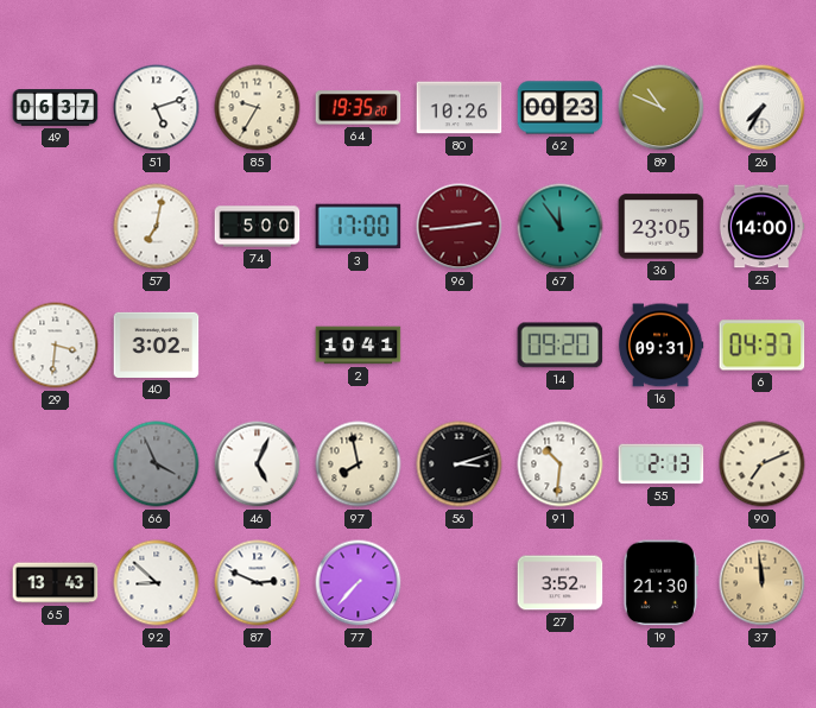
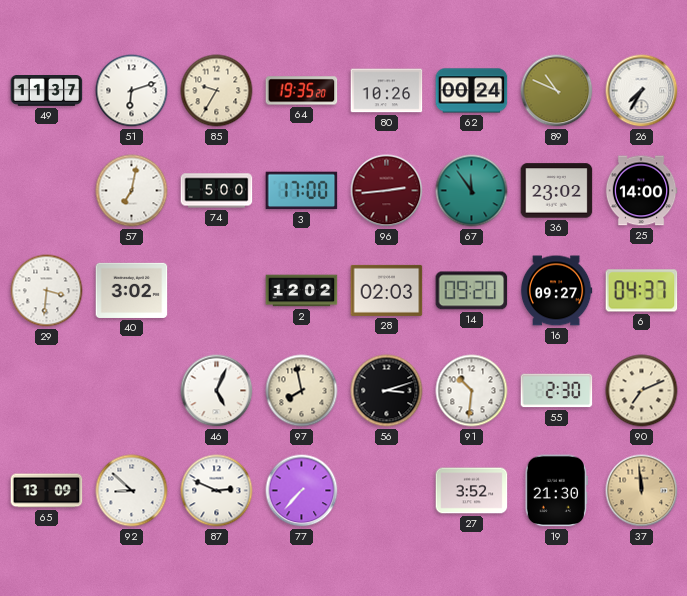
49: 06:37 -> 11:37
51: 5:12 -> 6:12
62: 00:23 -> 00:24
36: 23:05 -> 23:02
2: 10:41 -> 12:02
28: none -> 02:03
16: 09:31 -> 09:27
66: 3:56 -> none
55: 2:13 -> 2:30
65: 13:43 -> 13:09
